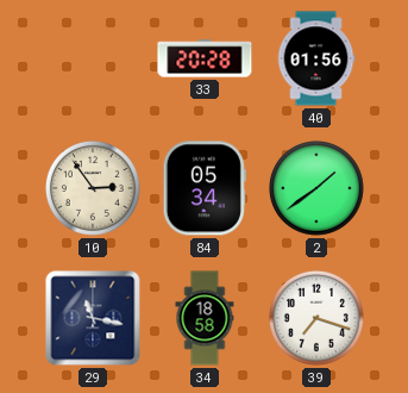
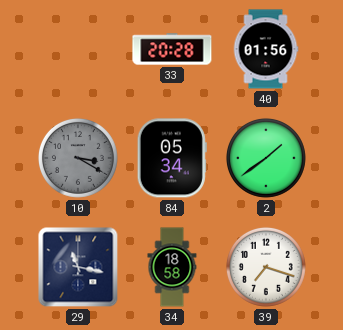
10: 2:54 -> 3:20
10 dial: cream -> grey
